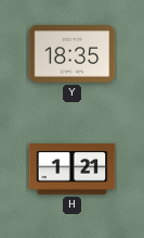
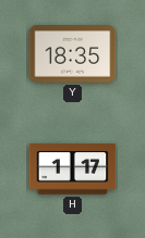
H: 1:21 -> 1:17
